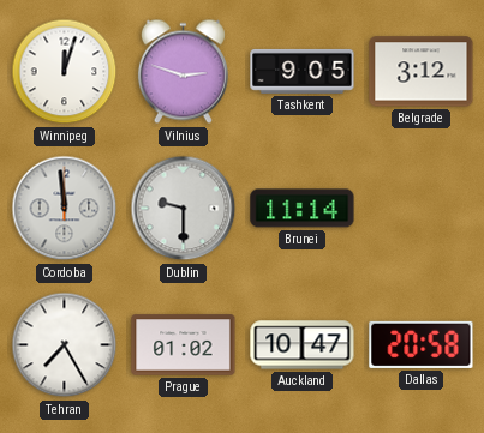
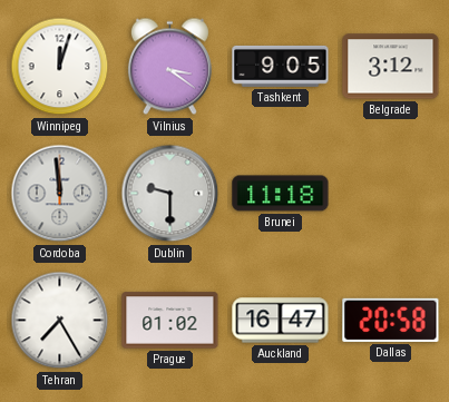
Vilnius: 2:48 -> 3:21
Brunei: 11:14 -> 11:18
Auckland: 10:47 -> 16:47
